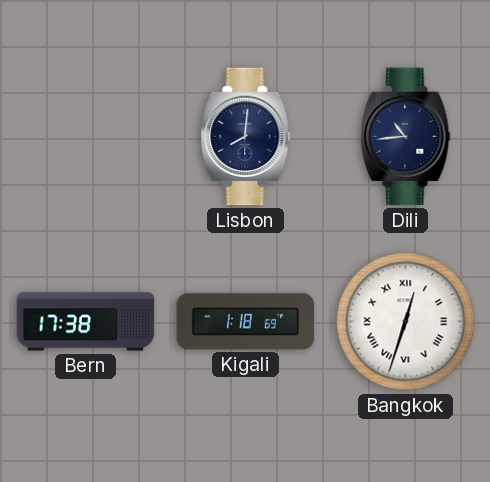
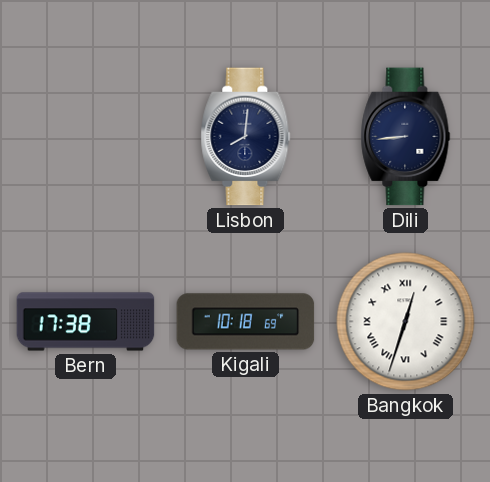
Dili: 10:44 -> 8:44
Kigali: 1:18 -> 10:18
